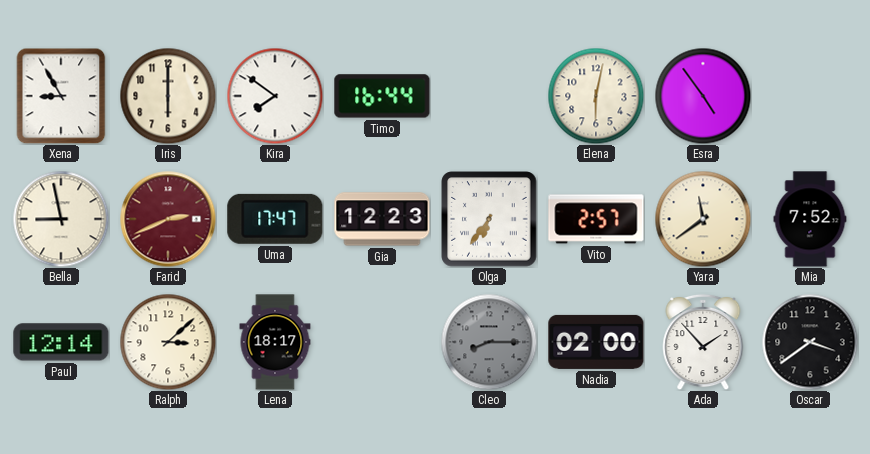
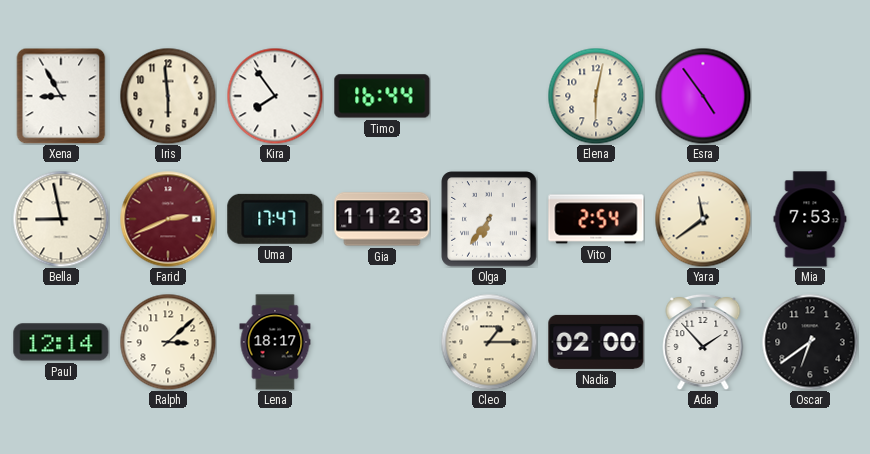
Iris: 6:00 -> 5:59
Kira: 7:51 -> 7:54
Gia: 12:23 -> 11:23
Vito: 2:57 -> 2:54
Mia: 7:52 -> 7:53
Cleo: 8:15 -> 1:15
Cleo dial: grey -> cream
Oscar: 3:39 -> 6:39
